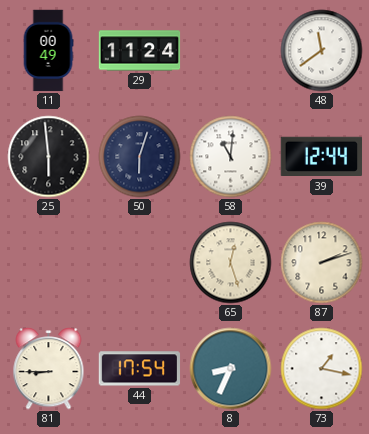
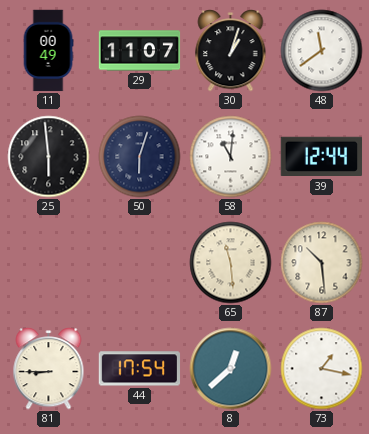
29: 11:24 -> 11:07
30: none -> 1:03
65: 12:27 -> 11:29
87: 2:12 -> 10:29
8: 8:34 -> 12:38
